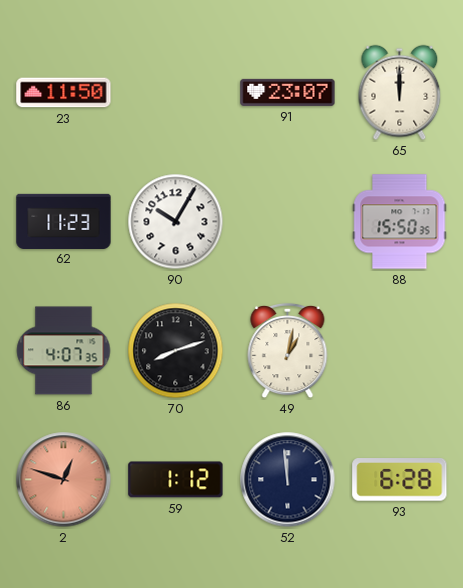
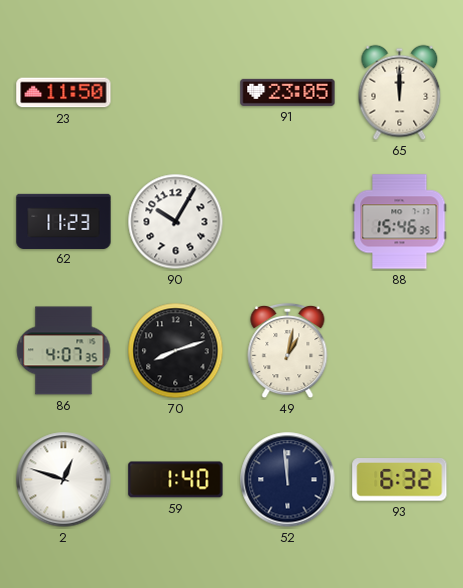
91: 23:07 -> 23:05
88: 15:50 -> 15:46
2 dial: salmon -> white
59: 1:12 -> 1:40
93: 6:28 -> 6:32
